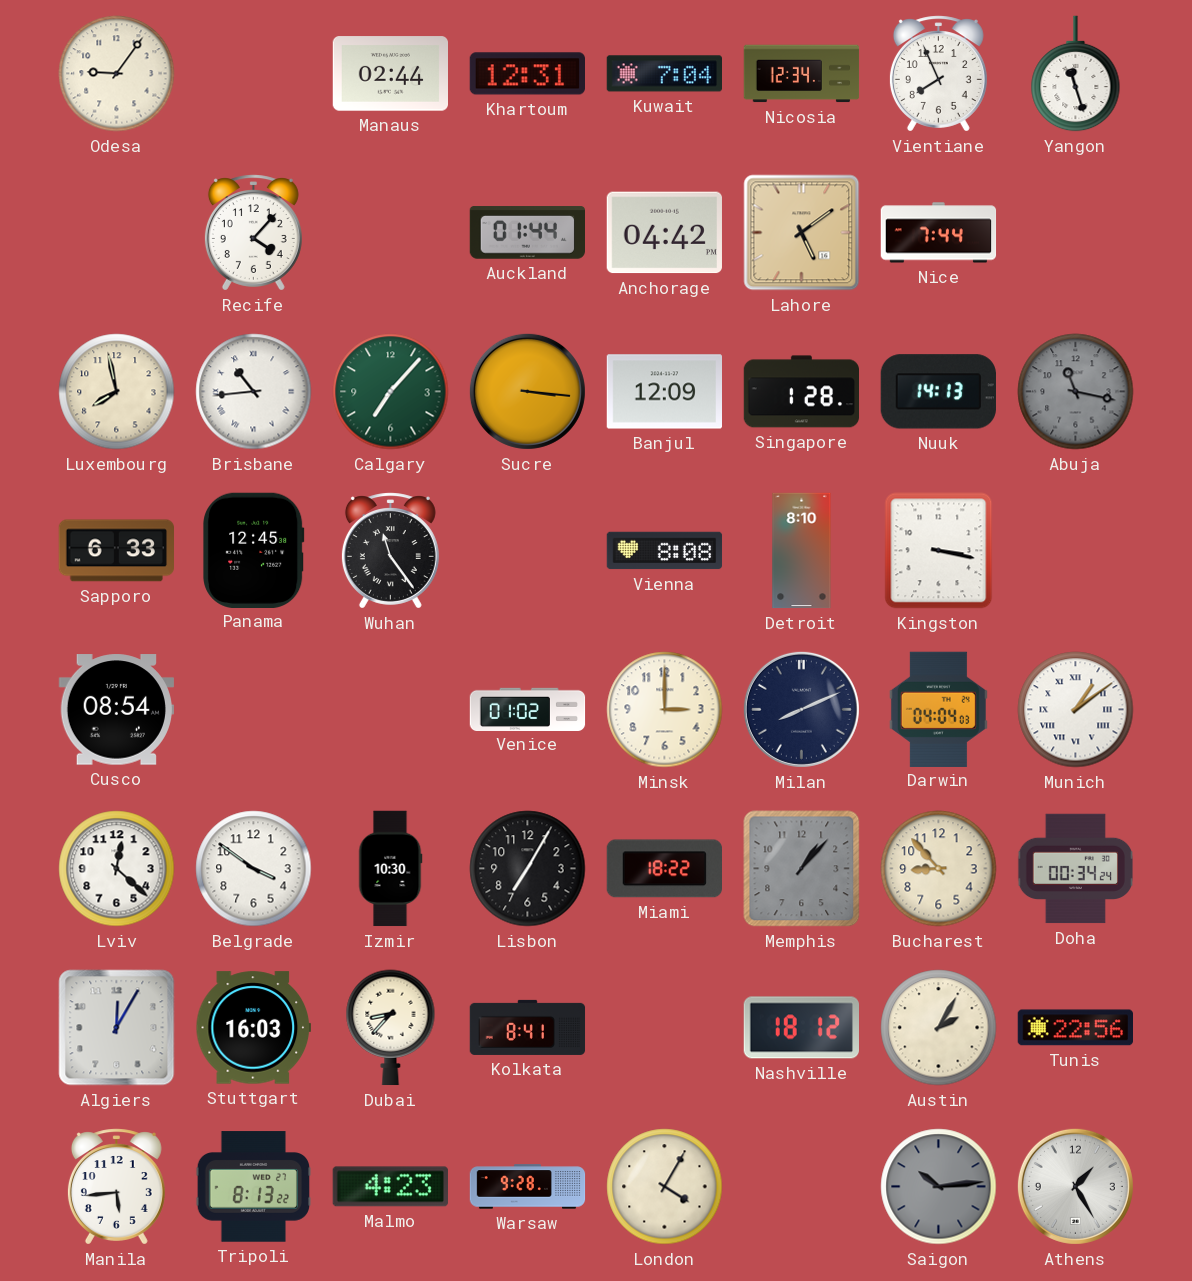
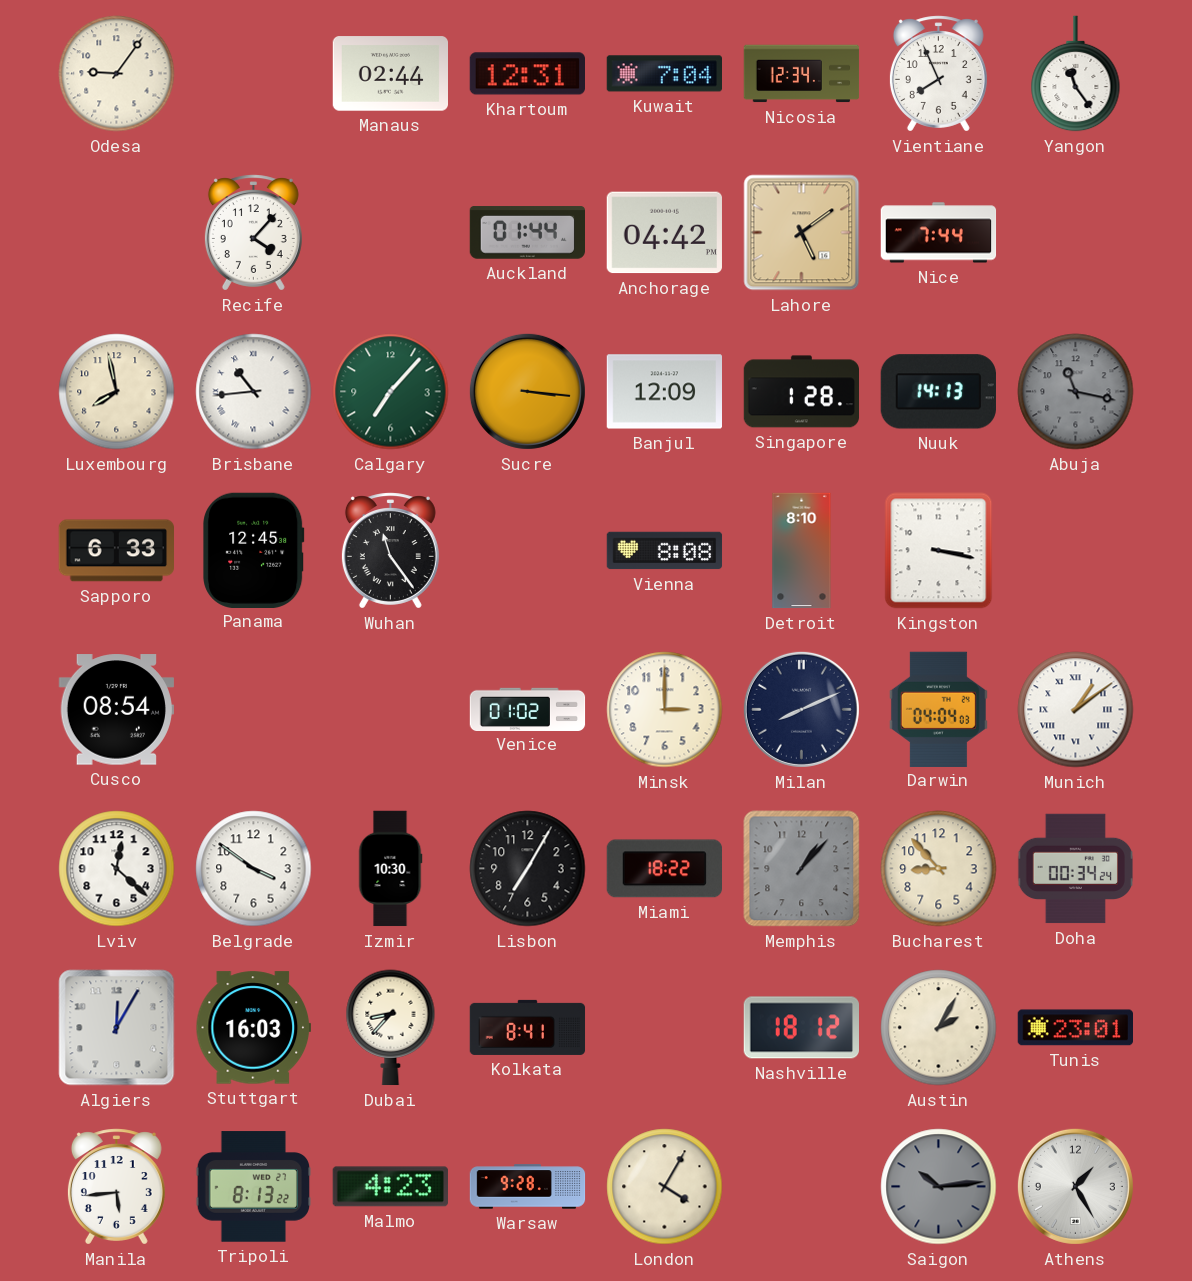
Yangon: 11:27 -> 11:24
Tunis: 22:56 -> 23:01
